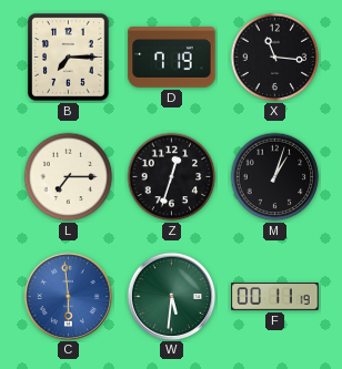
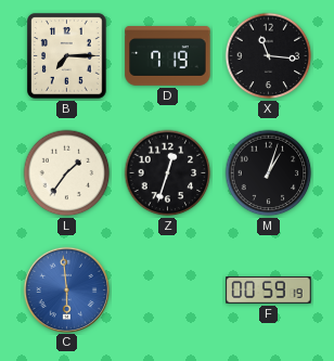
L: 7:15 -> 1:36
W: 5:31 -> none
F: 00:11 -> 00:59
